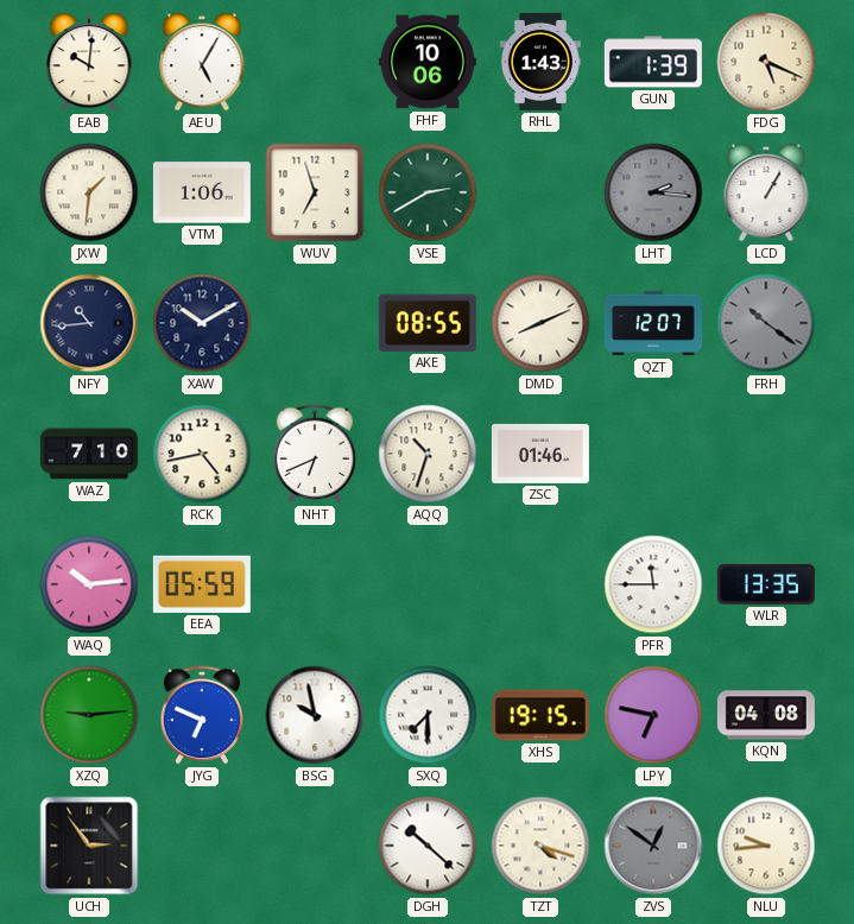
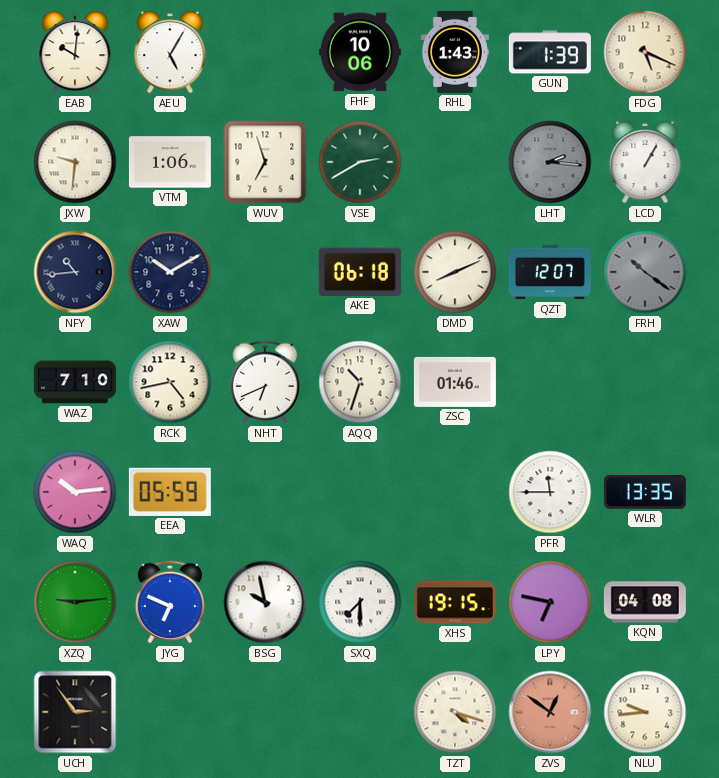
JXW: 1:31 -> 9:31
AKE: 08:55 -> 06:18
DGH: 10:22 -> none
ZVS dial: grey -> salmon
